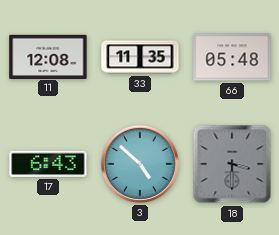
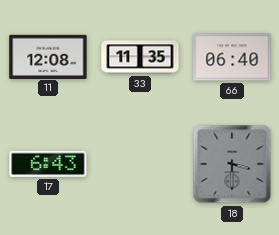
66: 05:48 -> 06:40
3: 4:52 -> none
